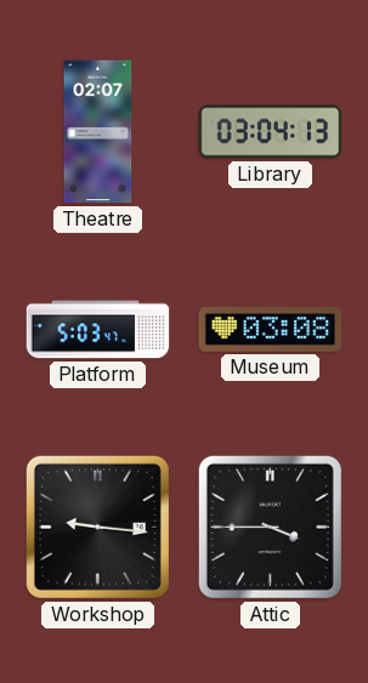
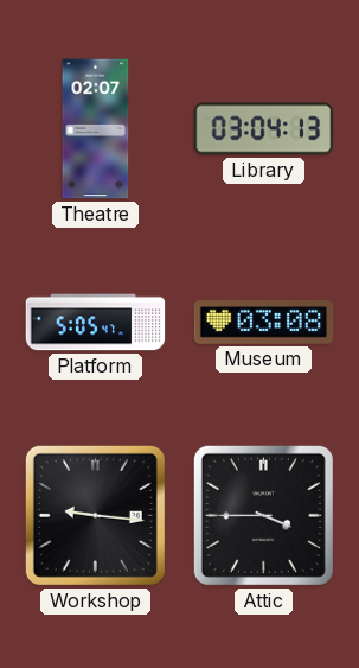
Platform: 5:03 -> 5:05
